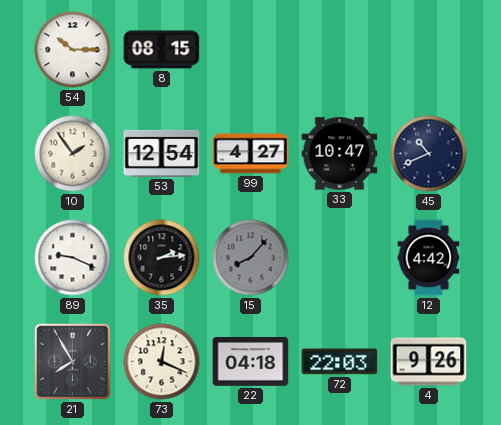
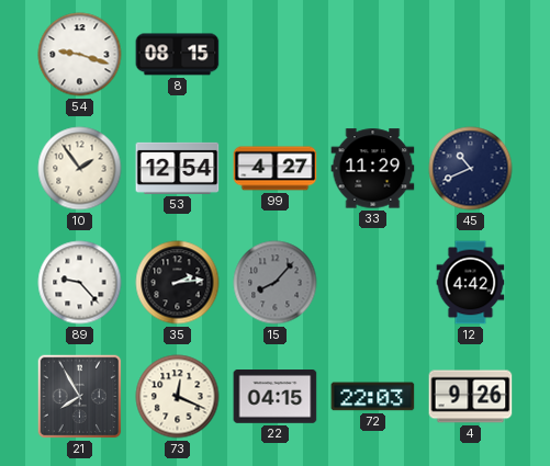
54: 10:15 -> 9:18
33: 10:47 -> 11:29
89: 9:19 -> 9:23
22: 04:18 -> 04:15
